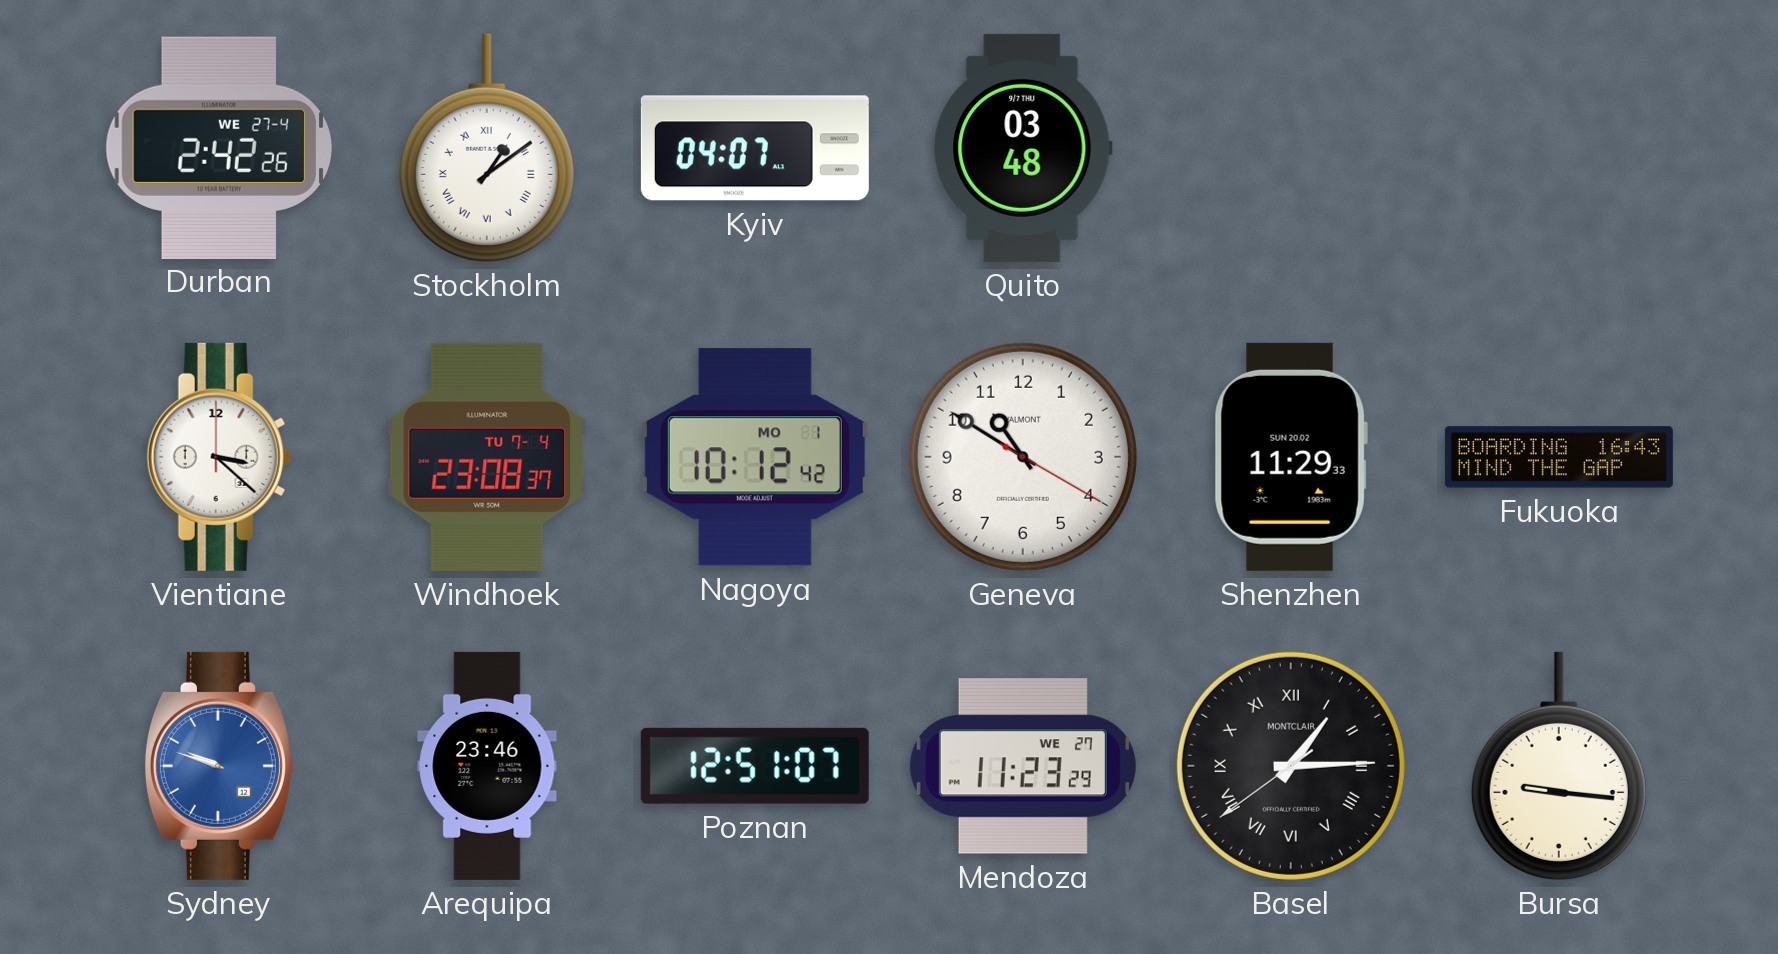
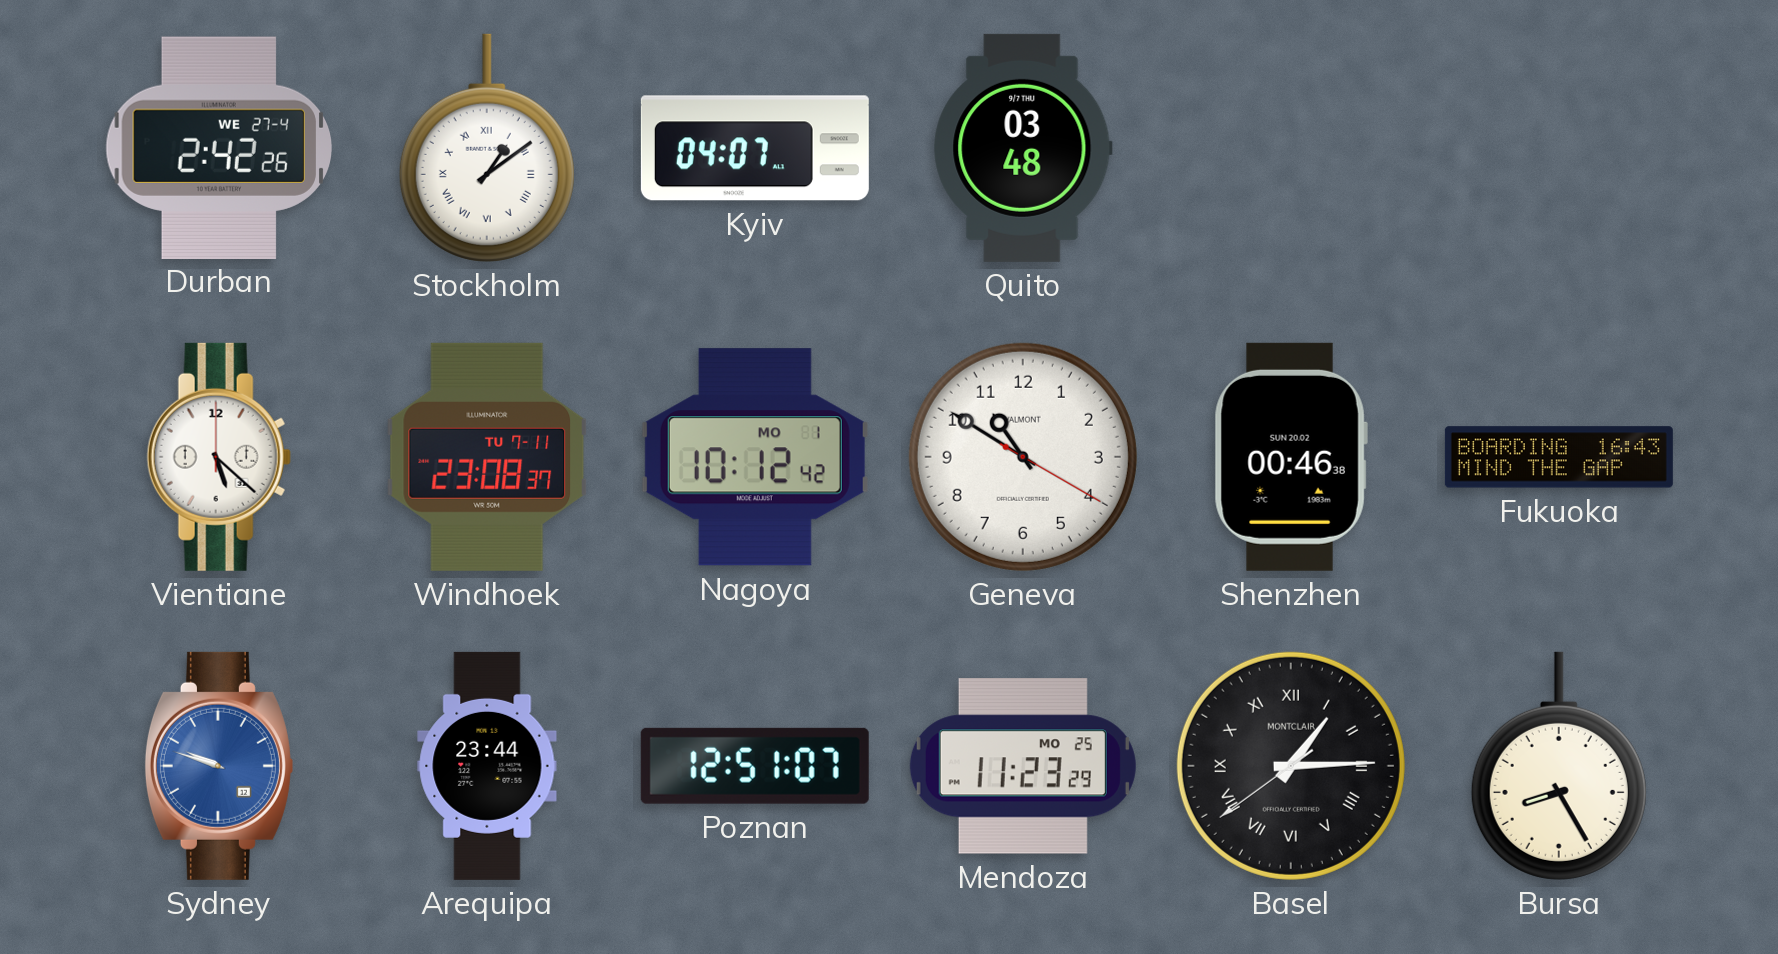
Vientiane: 3:22 -> 5:22
Windhoek date: TU 7-4 -> TU 7-11
Shenzhen: 11:29 -> 00:46
Arequipa: 23:46 -> 23:44
Mendoza date: WE 27 -> MO 25
Bursa: 9:16 -> 8:25
